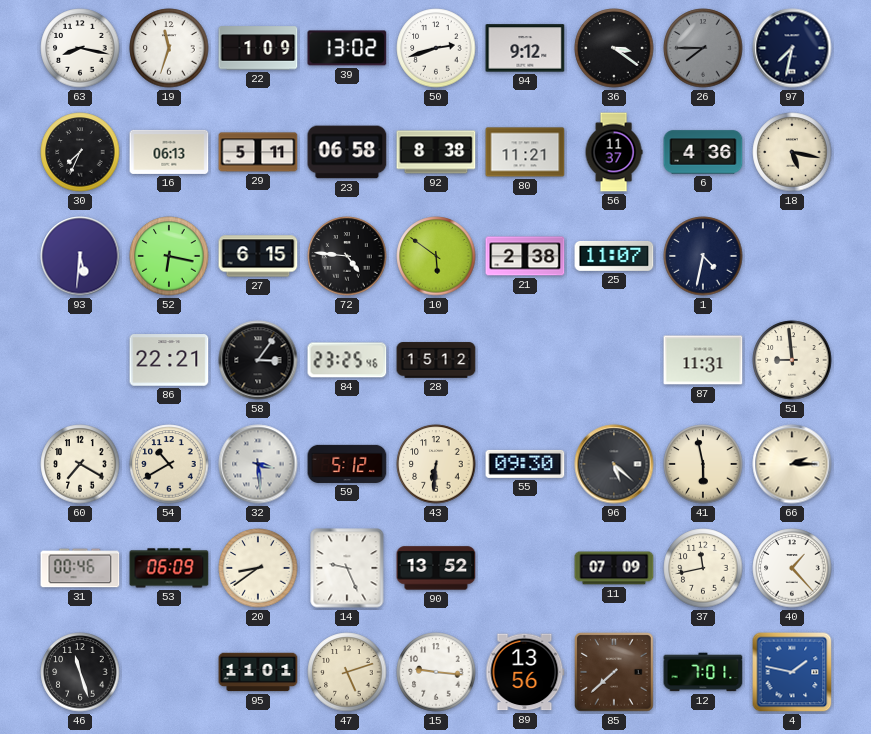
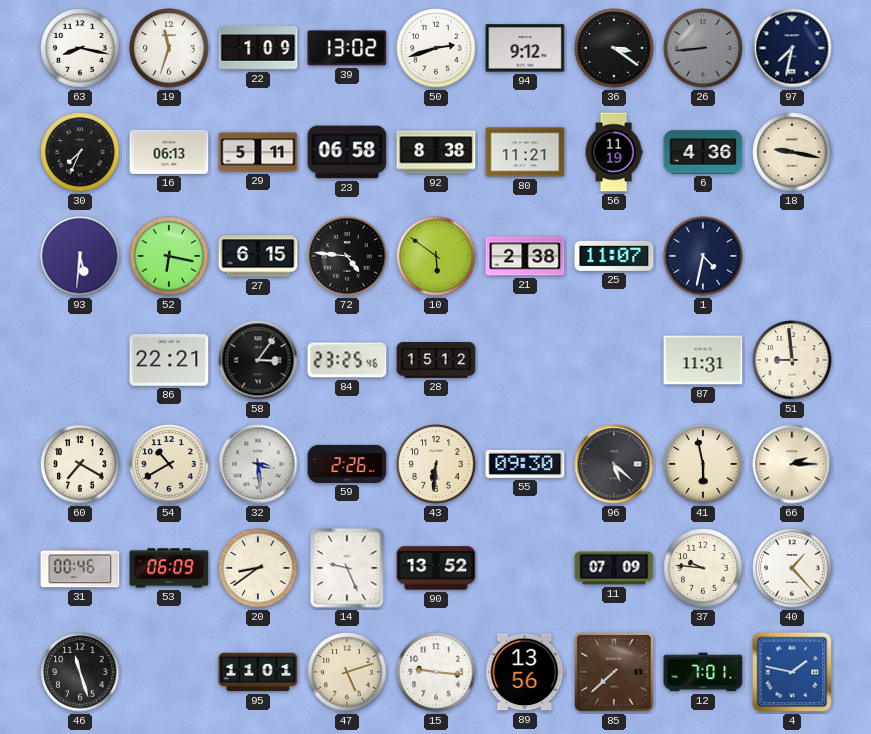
26: 7:45 -> 8:44
56: 11:37 -> 11:19
18: 5:17 -> 9:17
59: 5:12 -> 2:26
37: 11:43 -> 9:46
